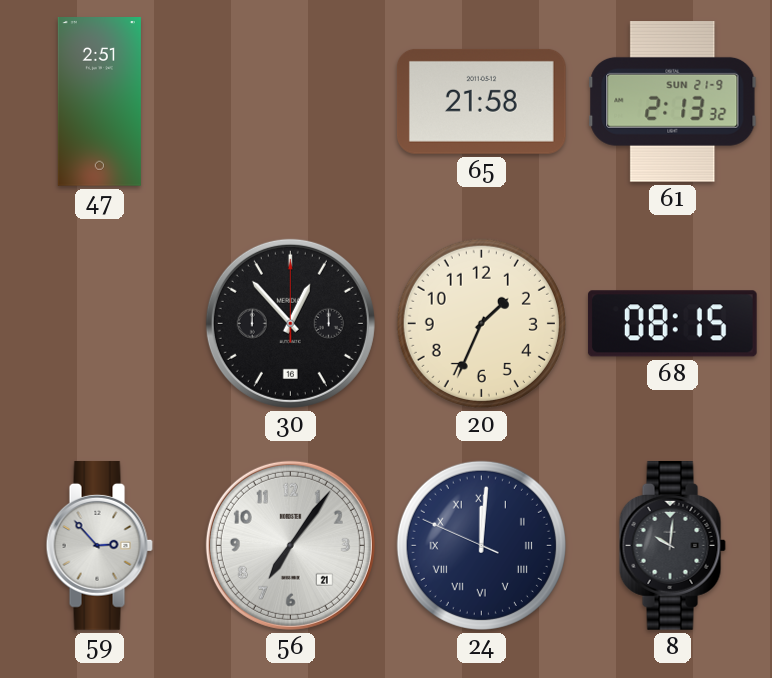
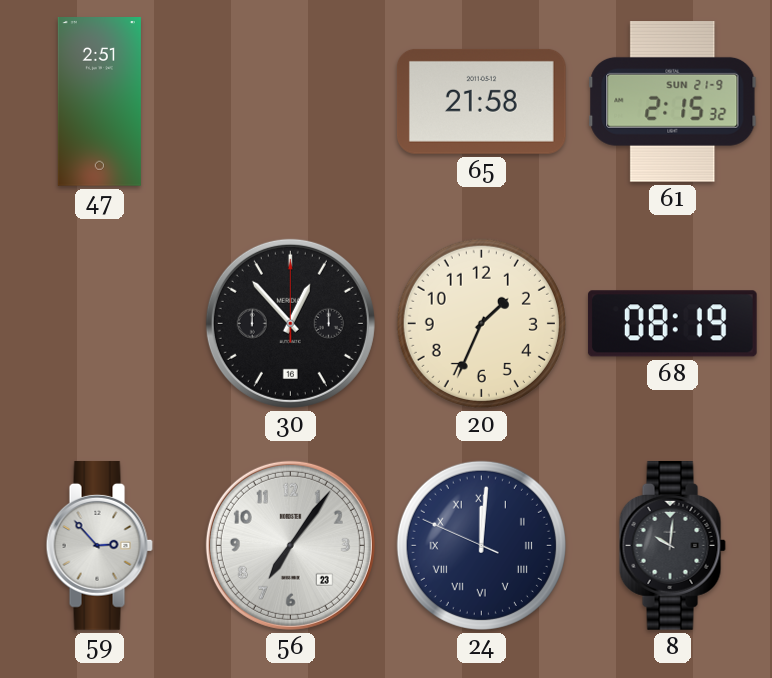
61: 2:13 -> 2:15
68: 08:15 -> 08:19
56 date: 21 -> 23
